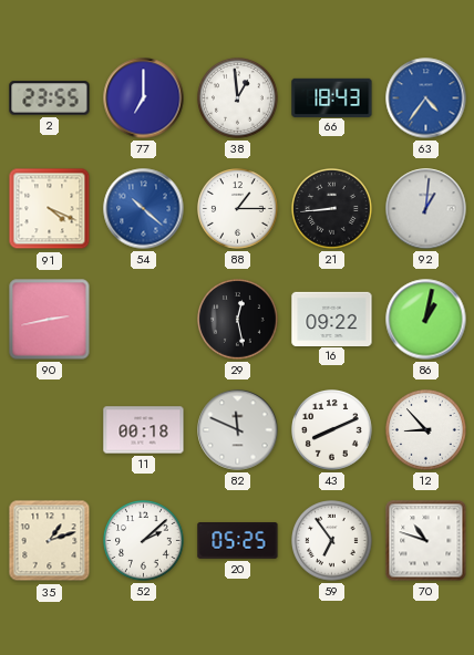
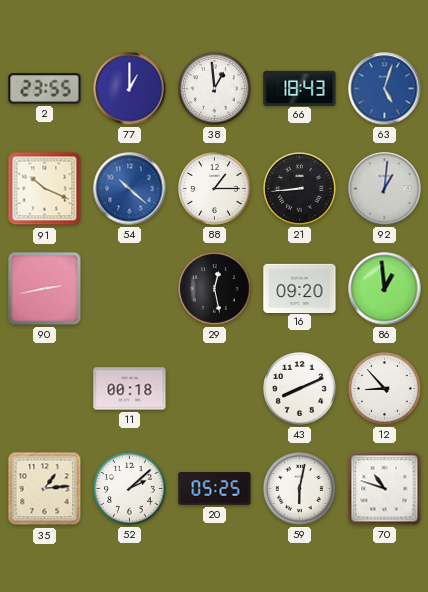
77: 7:00 -> 1:00
63: 4:36 -> 5:03
91: 4:19 -> 10:19
16: 09:22 -> 09:20
86: 1:02 -> 12:59
82: 11:49 -> none
35: 1:12 -> 1:14
59: 6:54 -> 6:02
